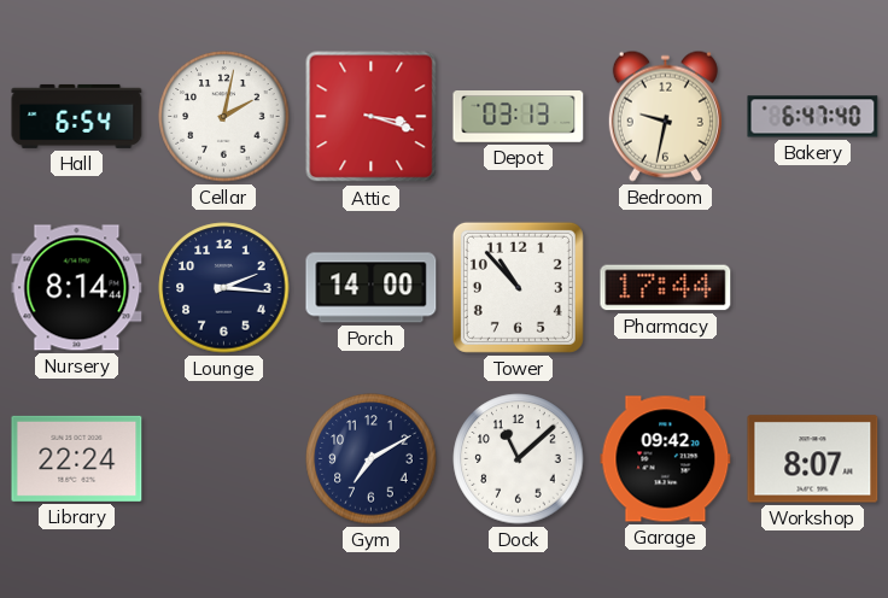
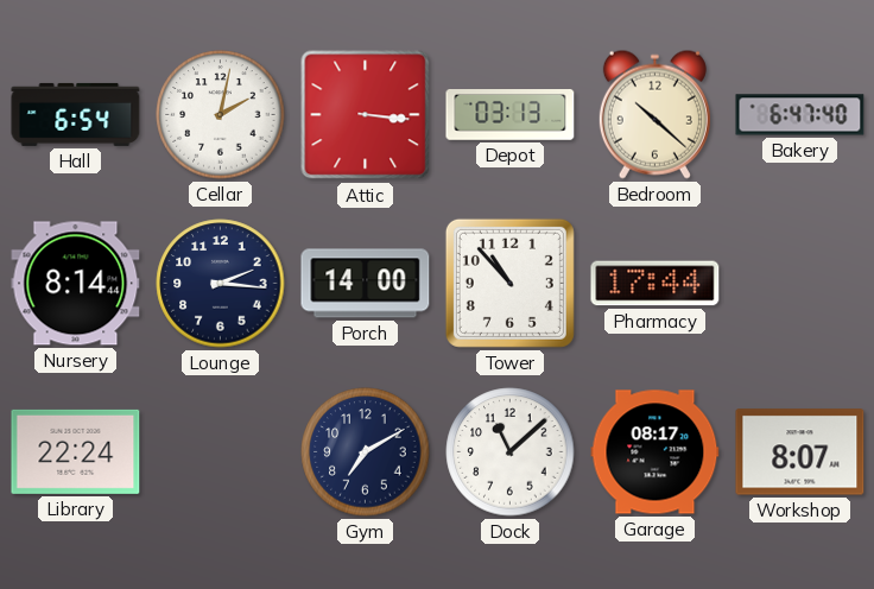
Attic: 3:18 -> 3:16
Bedroom: 9:32 -> 10:22
Garage: 09:42 -> 08:17
